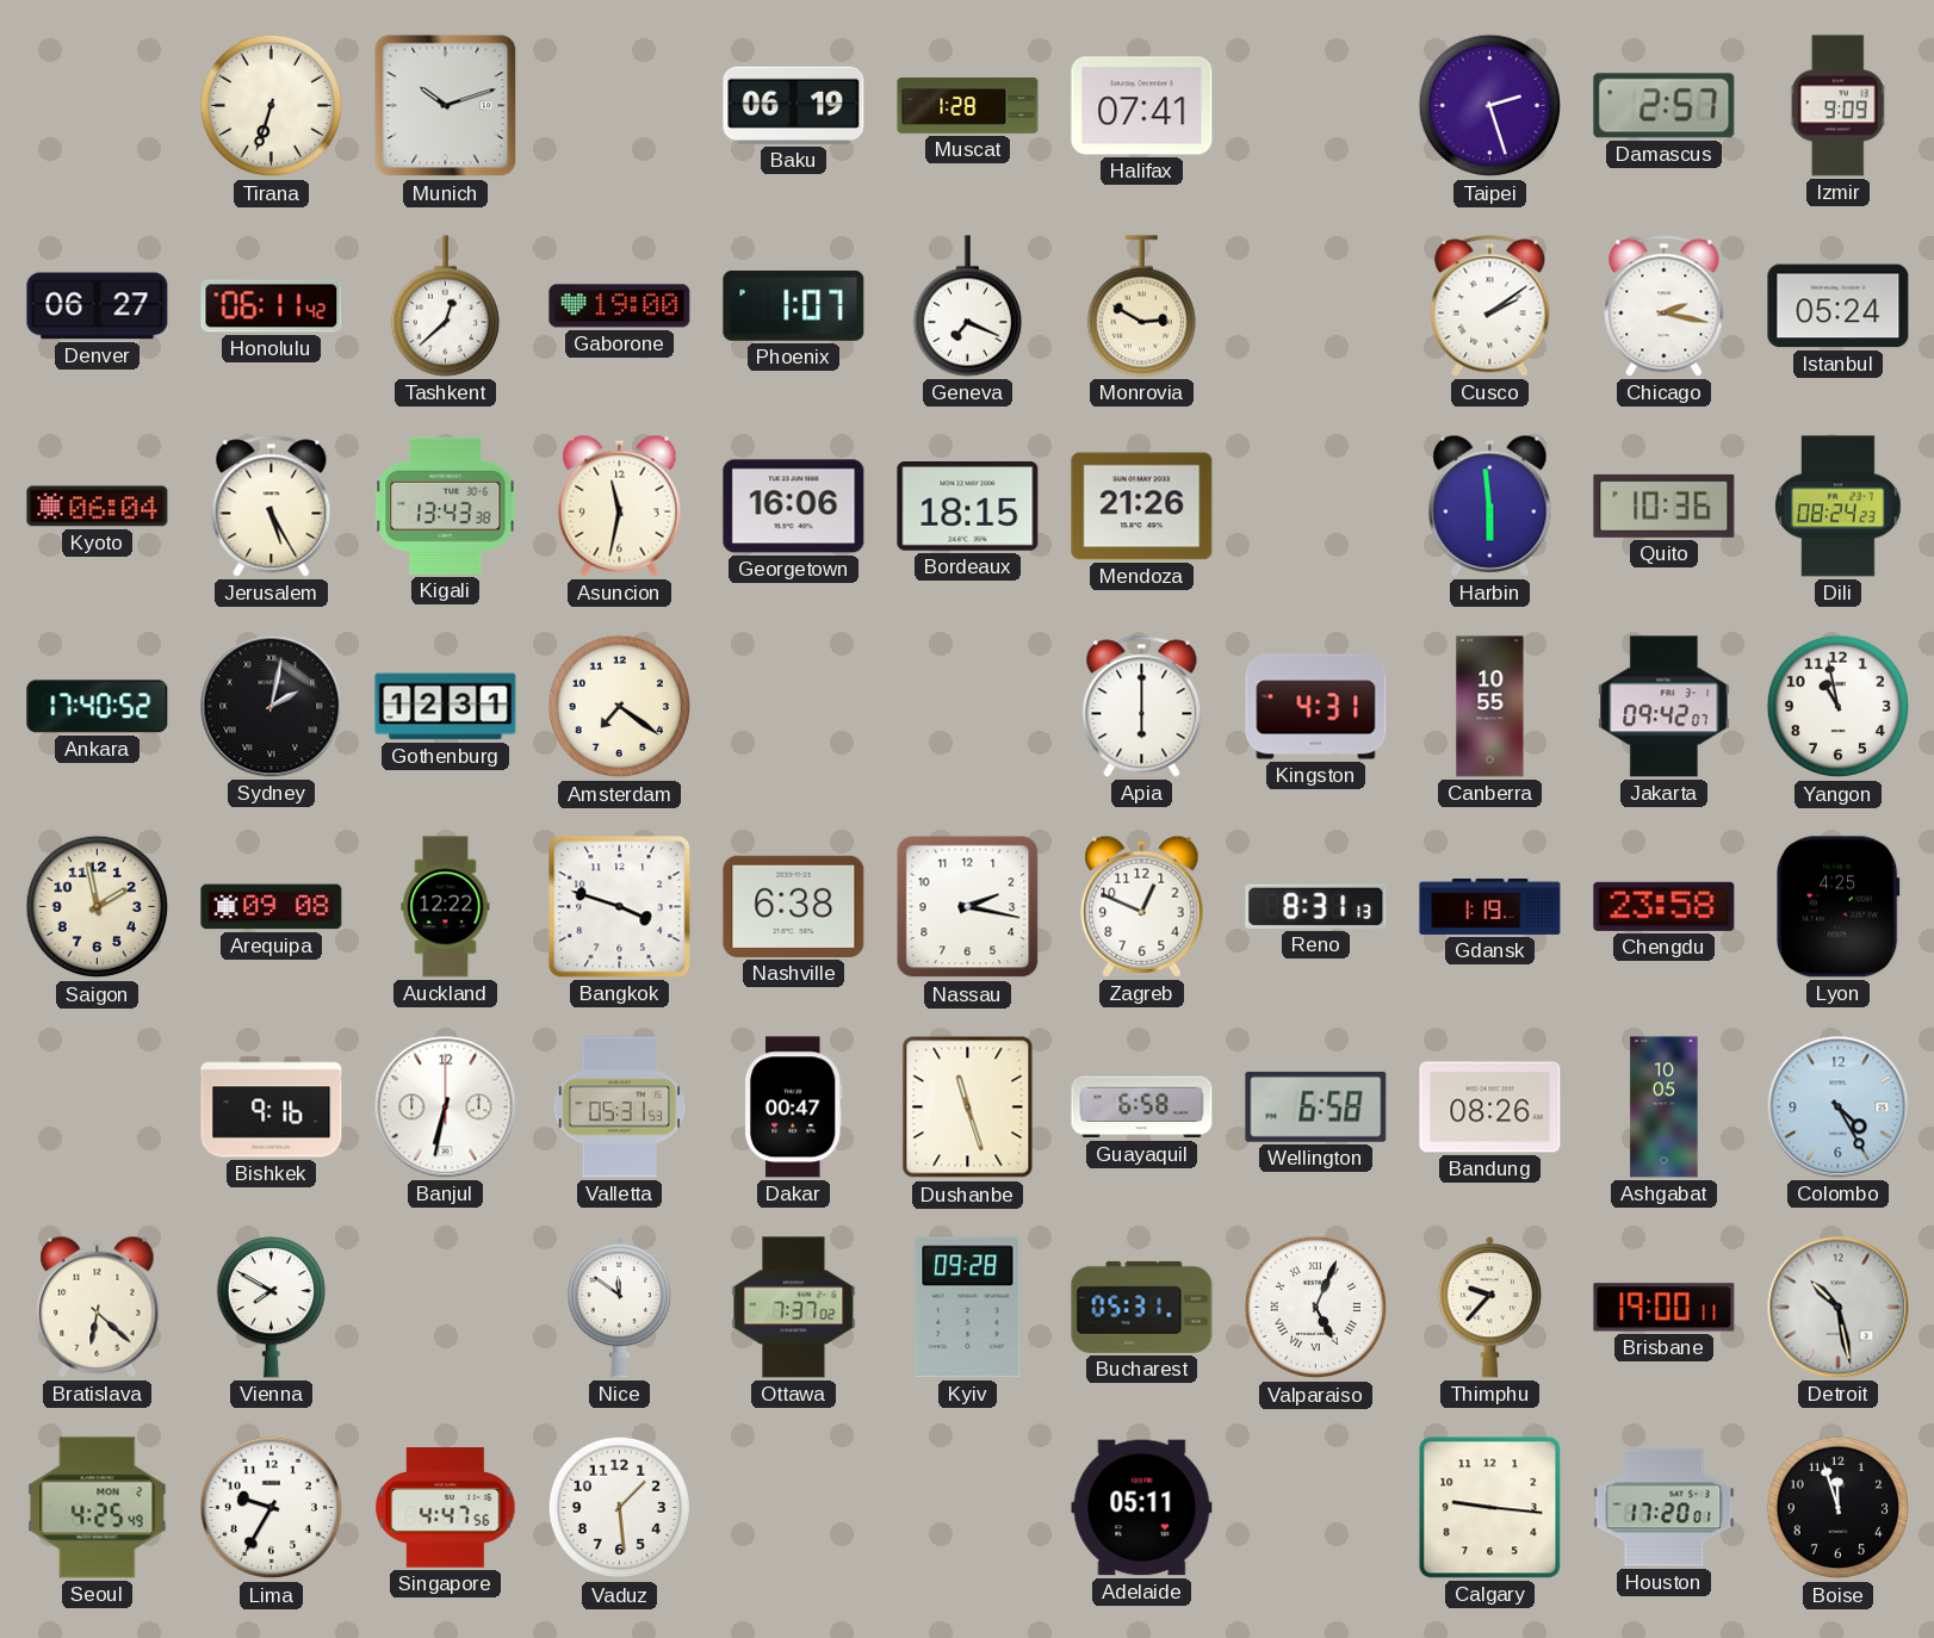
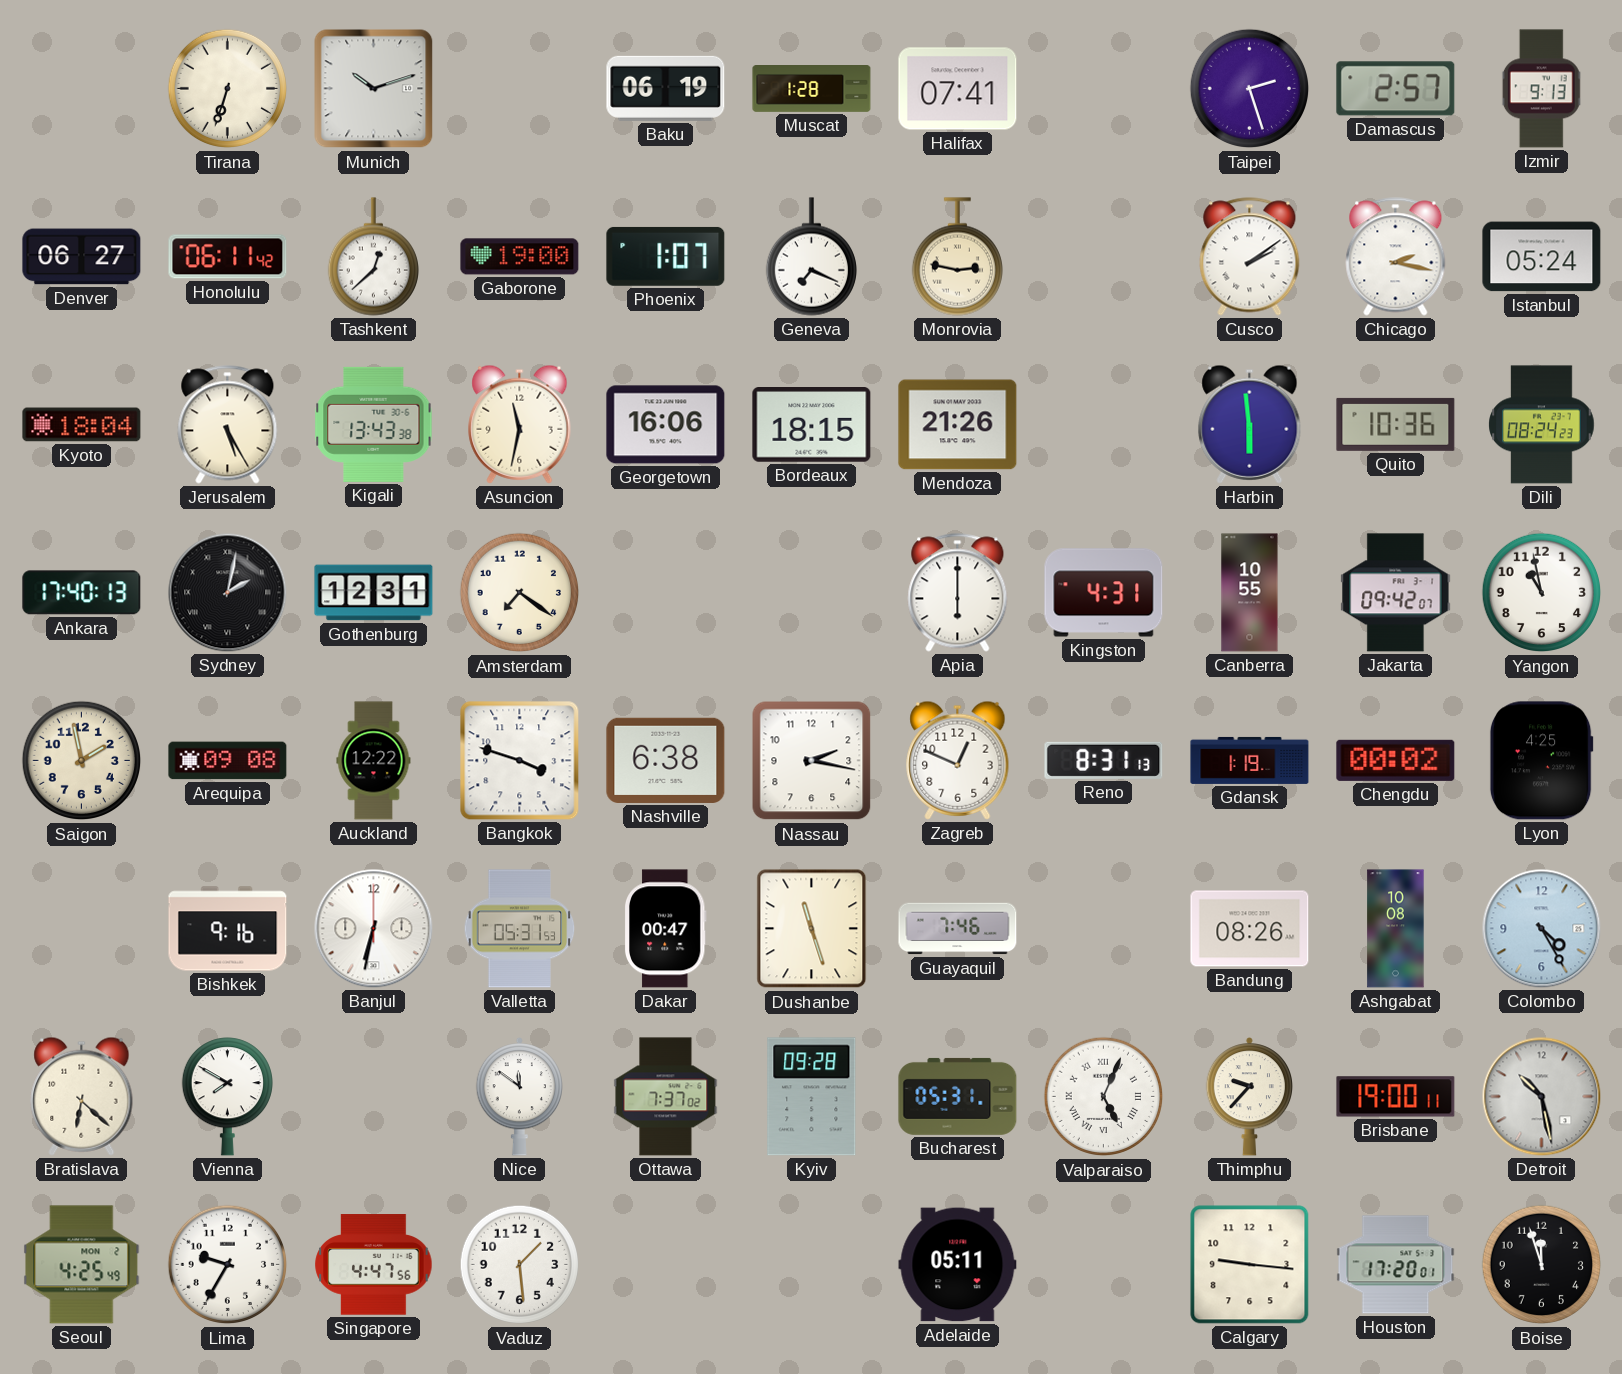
Izmir: 9:09 -> 9:13
Monrovia: 2:50 -> 2:47
Kyoto: 06:04 -> 18:04
Ankara: 17:40:52 -> 17:40:13
Chengdu: 23:58 -> 00:02
Guayaquil: 6:58 -> 7:46
Wellington: 6:58 -> none
Ashgabat: 10:05 -> 10:08
